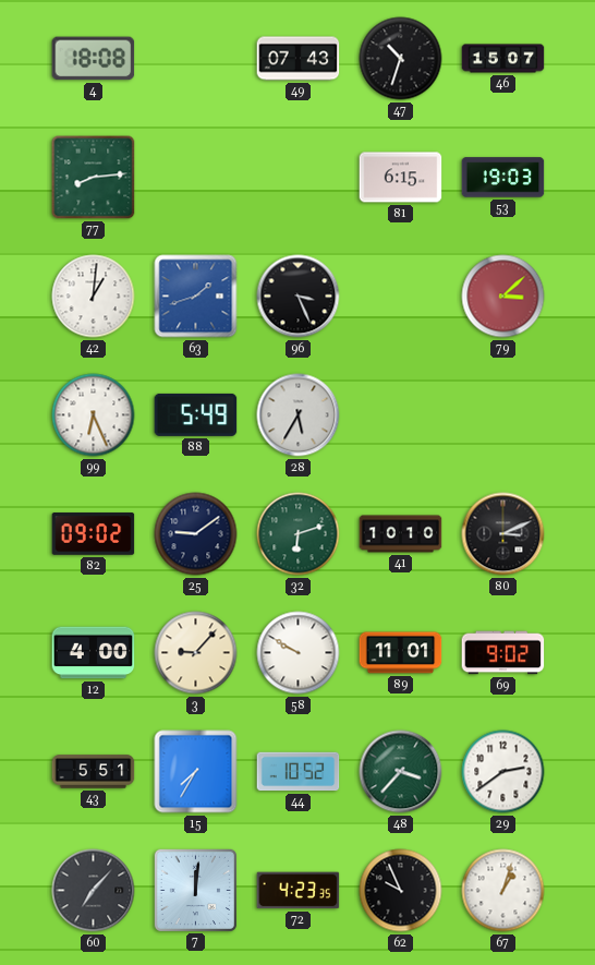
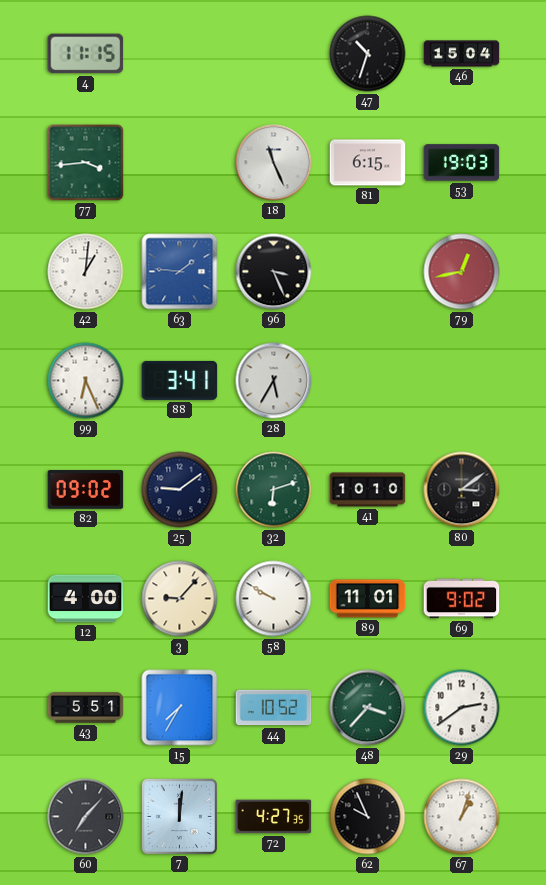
4: 18:08 -> 11:15
49: 07:43 -> none
46: 15:07 -> 15:04
77: 8:14 -> 3:44
18: none -> 11:26
63: 1:42 -> 1:46
79: 3:08 -> 12:43
88: 5:49 -> 3:41
80: 3:11 -> 3:09
72: 4:23 -> 4:27
